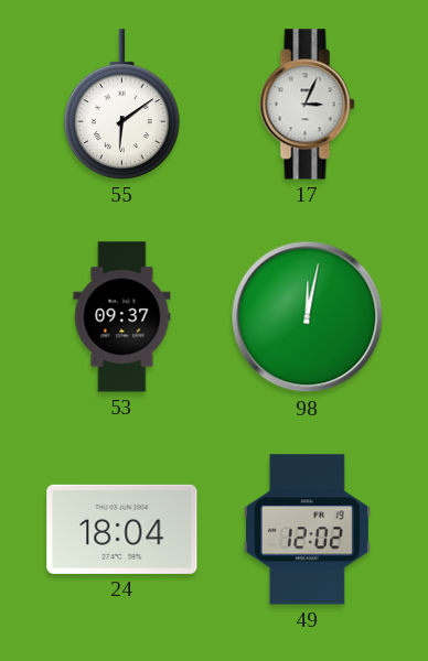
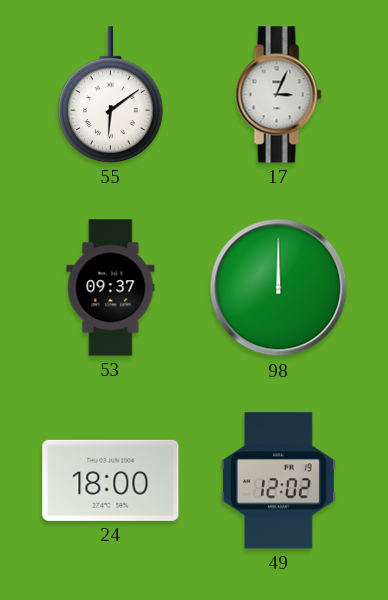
98: 12:02 -> 12:00
24: 18:04 -> 18:00
